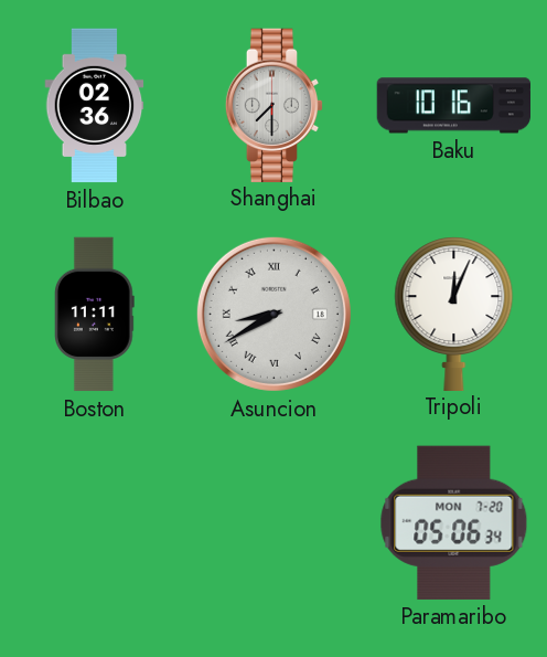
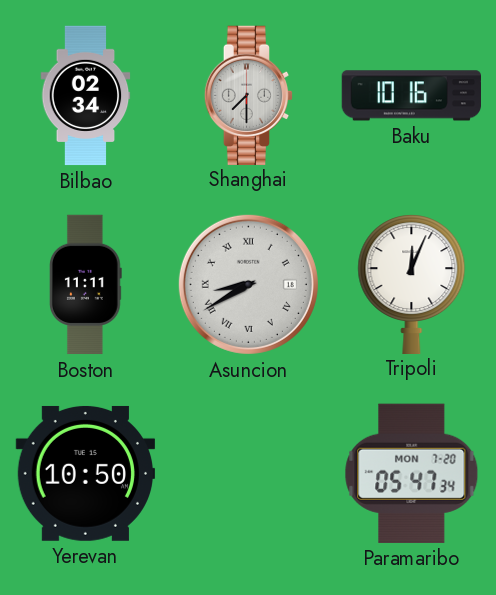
Bilbao: 02:36 -> 02:34
Yerevan: none -> 10:50
Paramaribo: 05:06 -> 05:47
